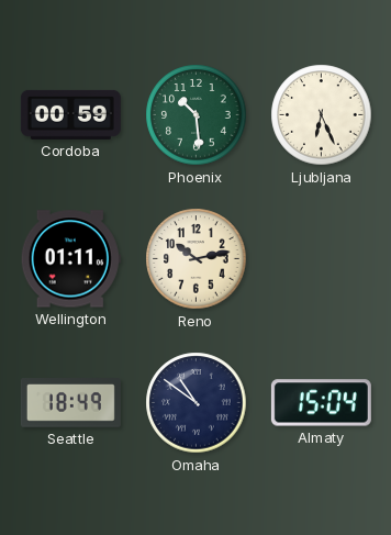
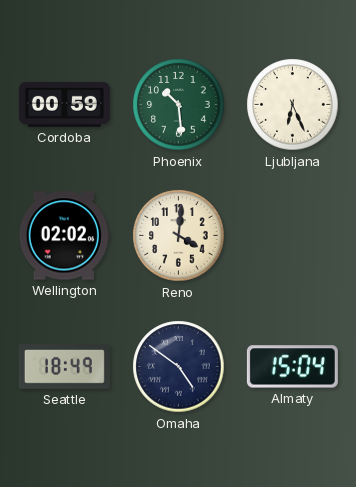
Wellington: 01:11 -> 02:02
Reno: 10:13 -> 4:01
Omaha: 10:51 -> 4:51
